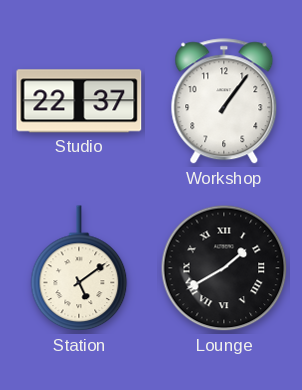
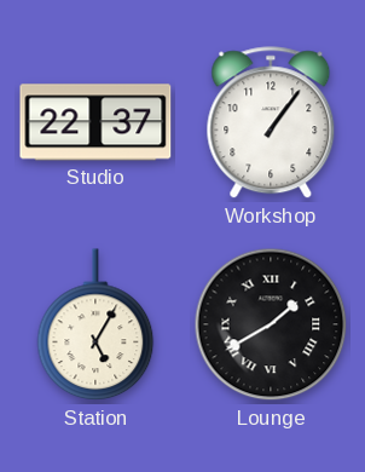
Station: 5:09 -> 5:05
